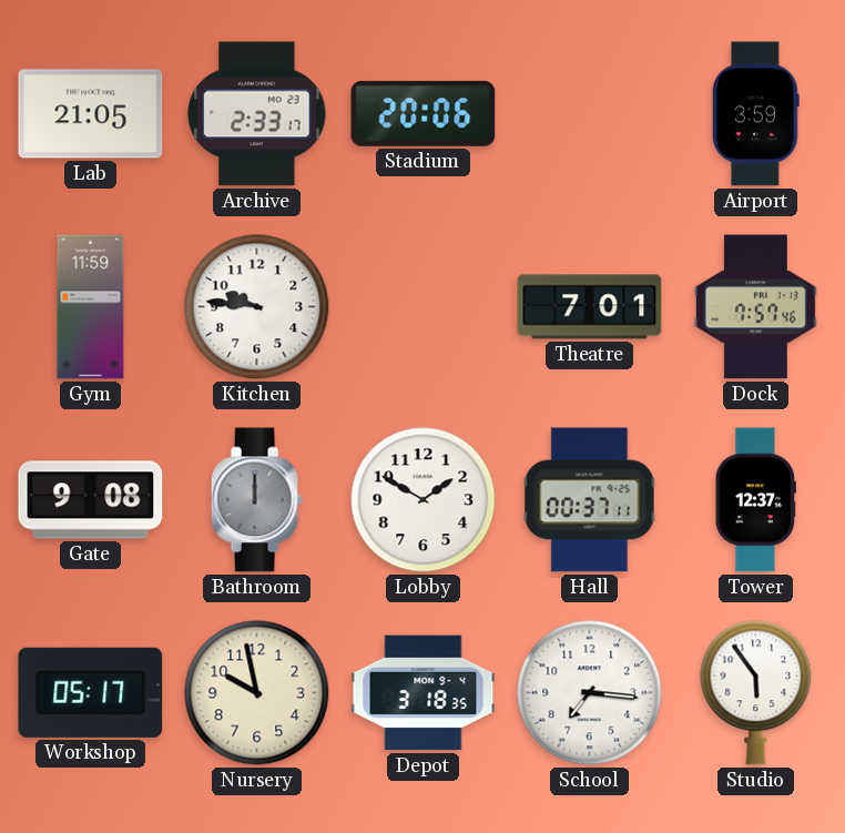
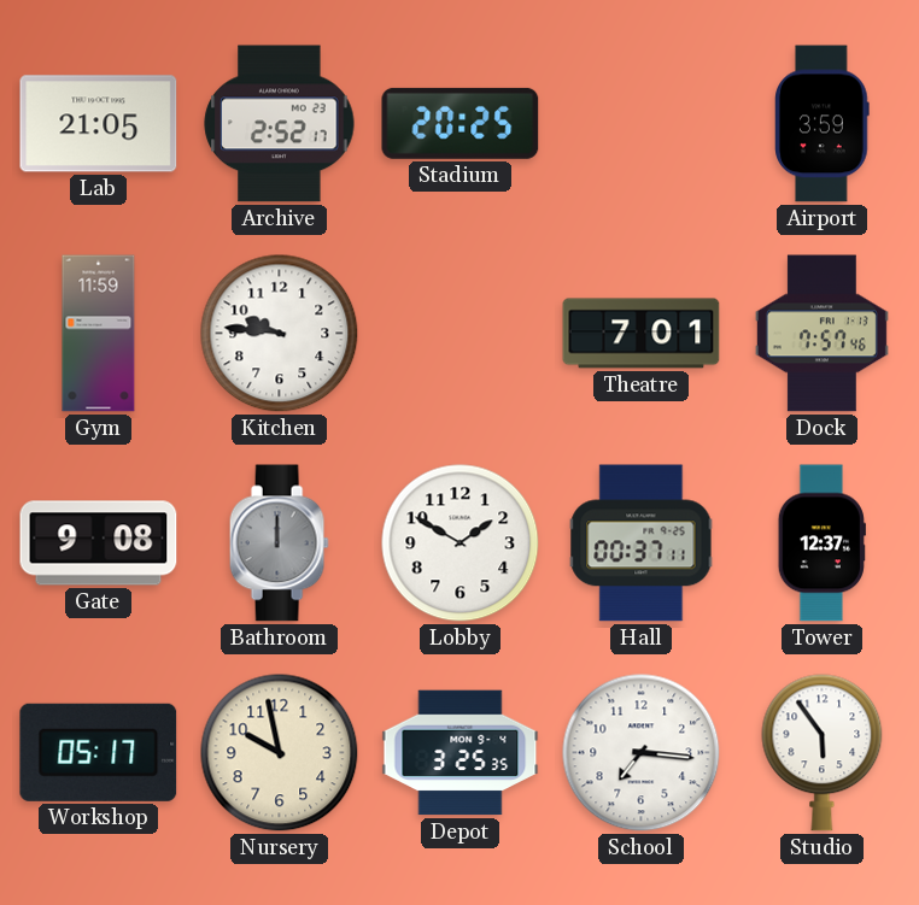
Archive: 2:33 -> 2:52
Stadium: 20:06 -> 20:25
Depot: 3:18 -> 3:25
